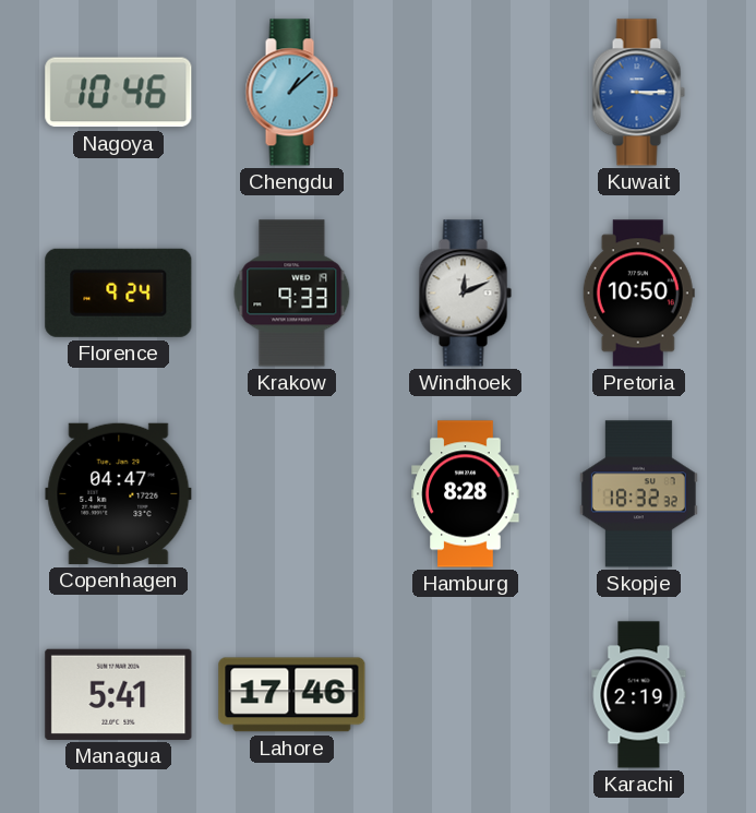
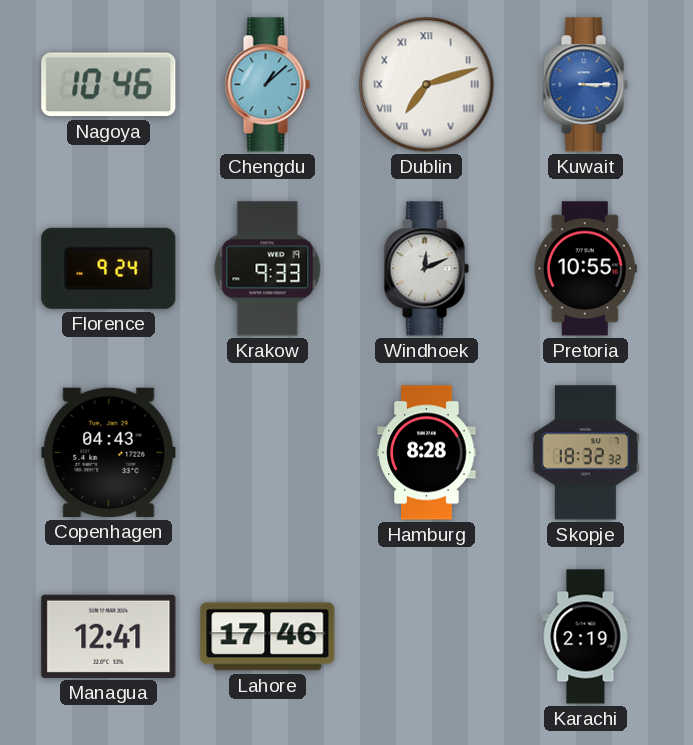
Dublin: none -> 7:12
Pretoria: 10:50 -> 10:55
Copenhagen: 04:47 -> 04:43
Managua: 5:41 -> 12:41
